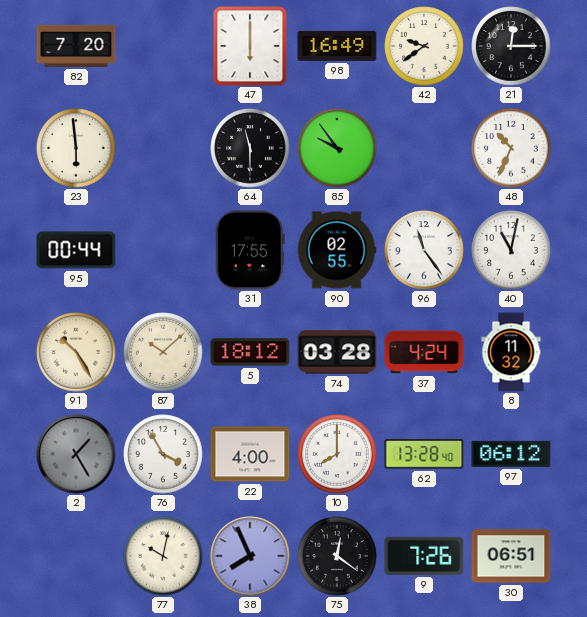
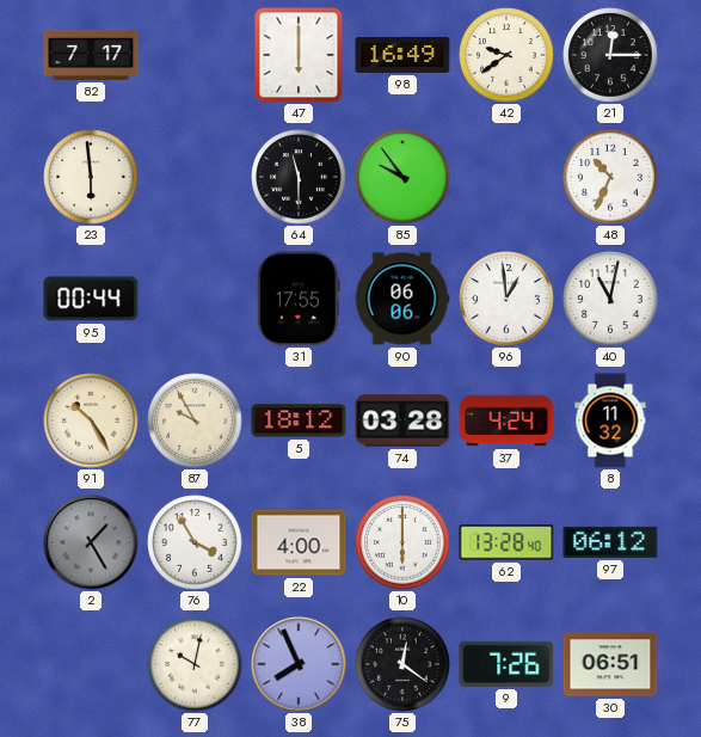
82: 7:20 -> 7:17
90: 02:55 -> 06:06
96: 11:24 -> 12:59
87: 10:08 -> 9:55
10: 8:00 -> 6:00
